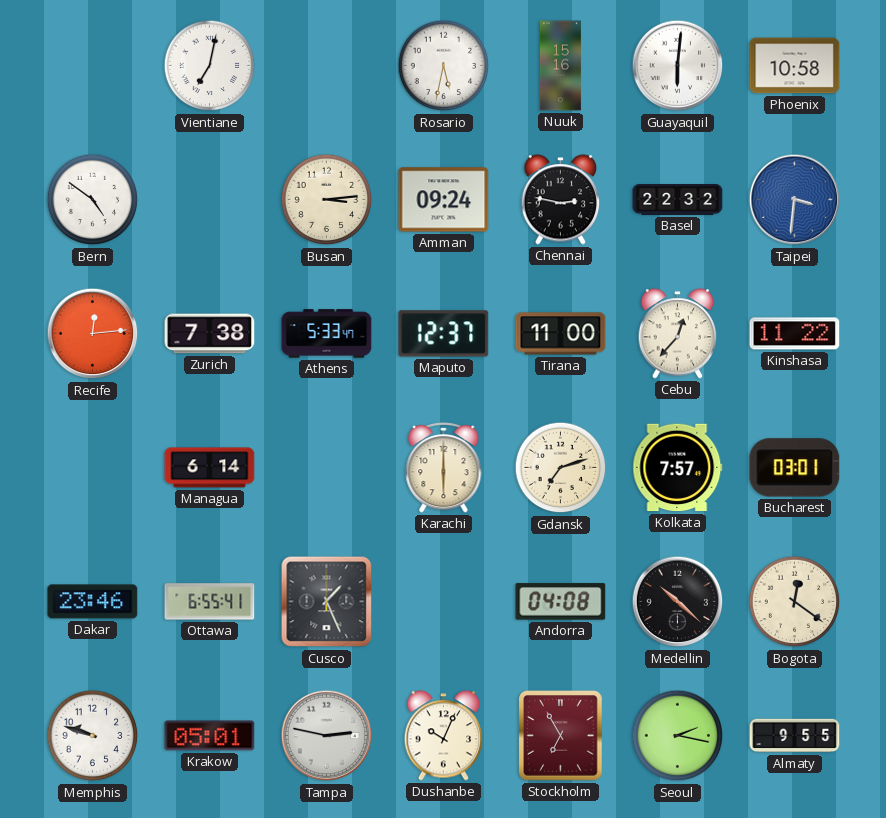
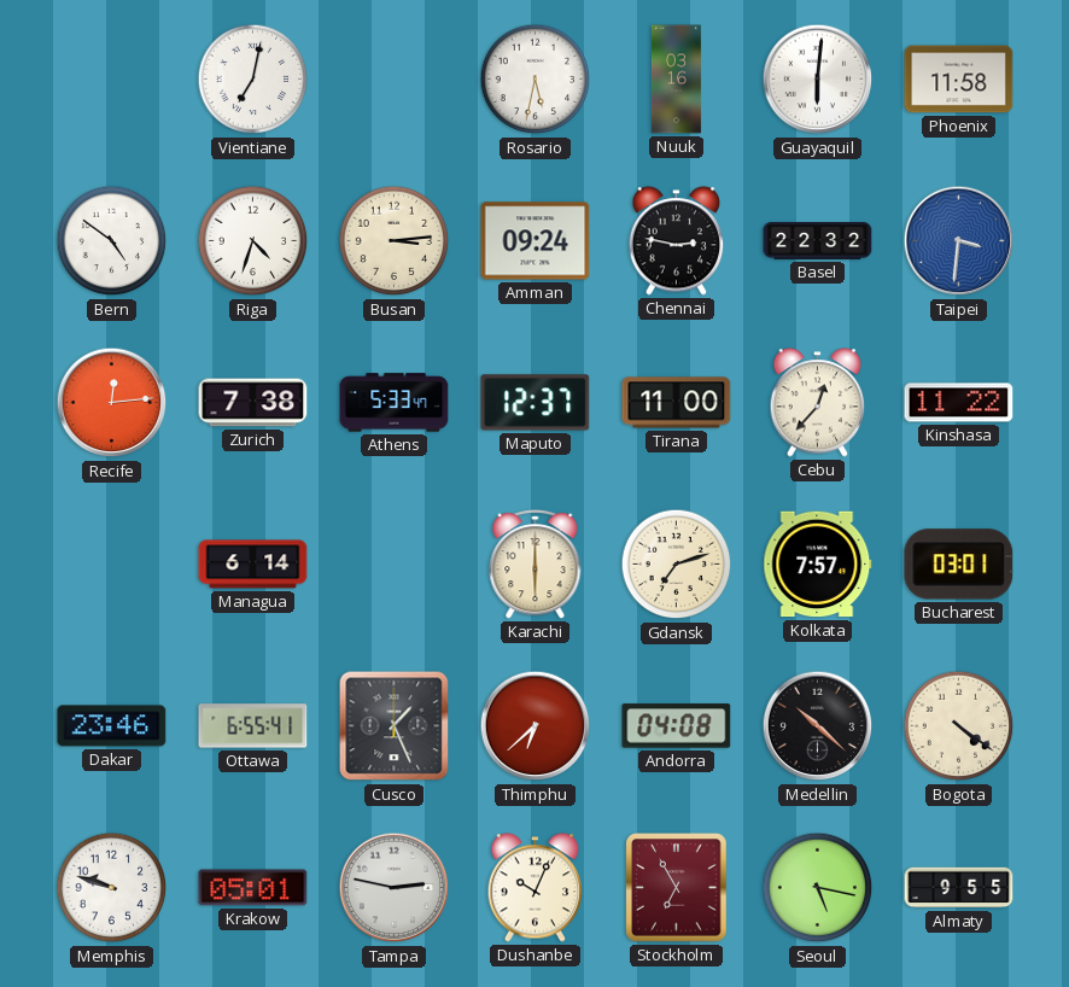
Nuuk: 15:16 -> 03:16
Phoenix: 10:58 -> 11:58
Riga: none -> 4:33
Thimphu: none -> 6:38
Bogota: 12:21 -> 4:21
Seoul: 2:17 -> 5:17
